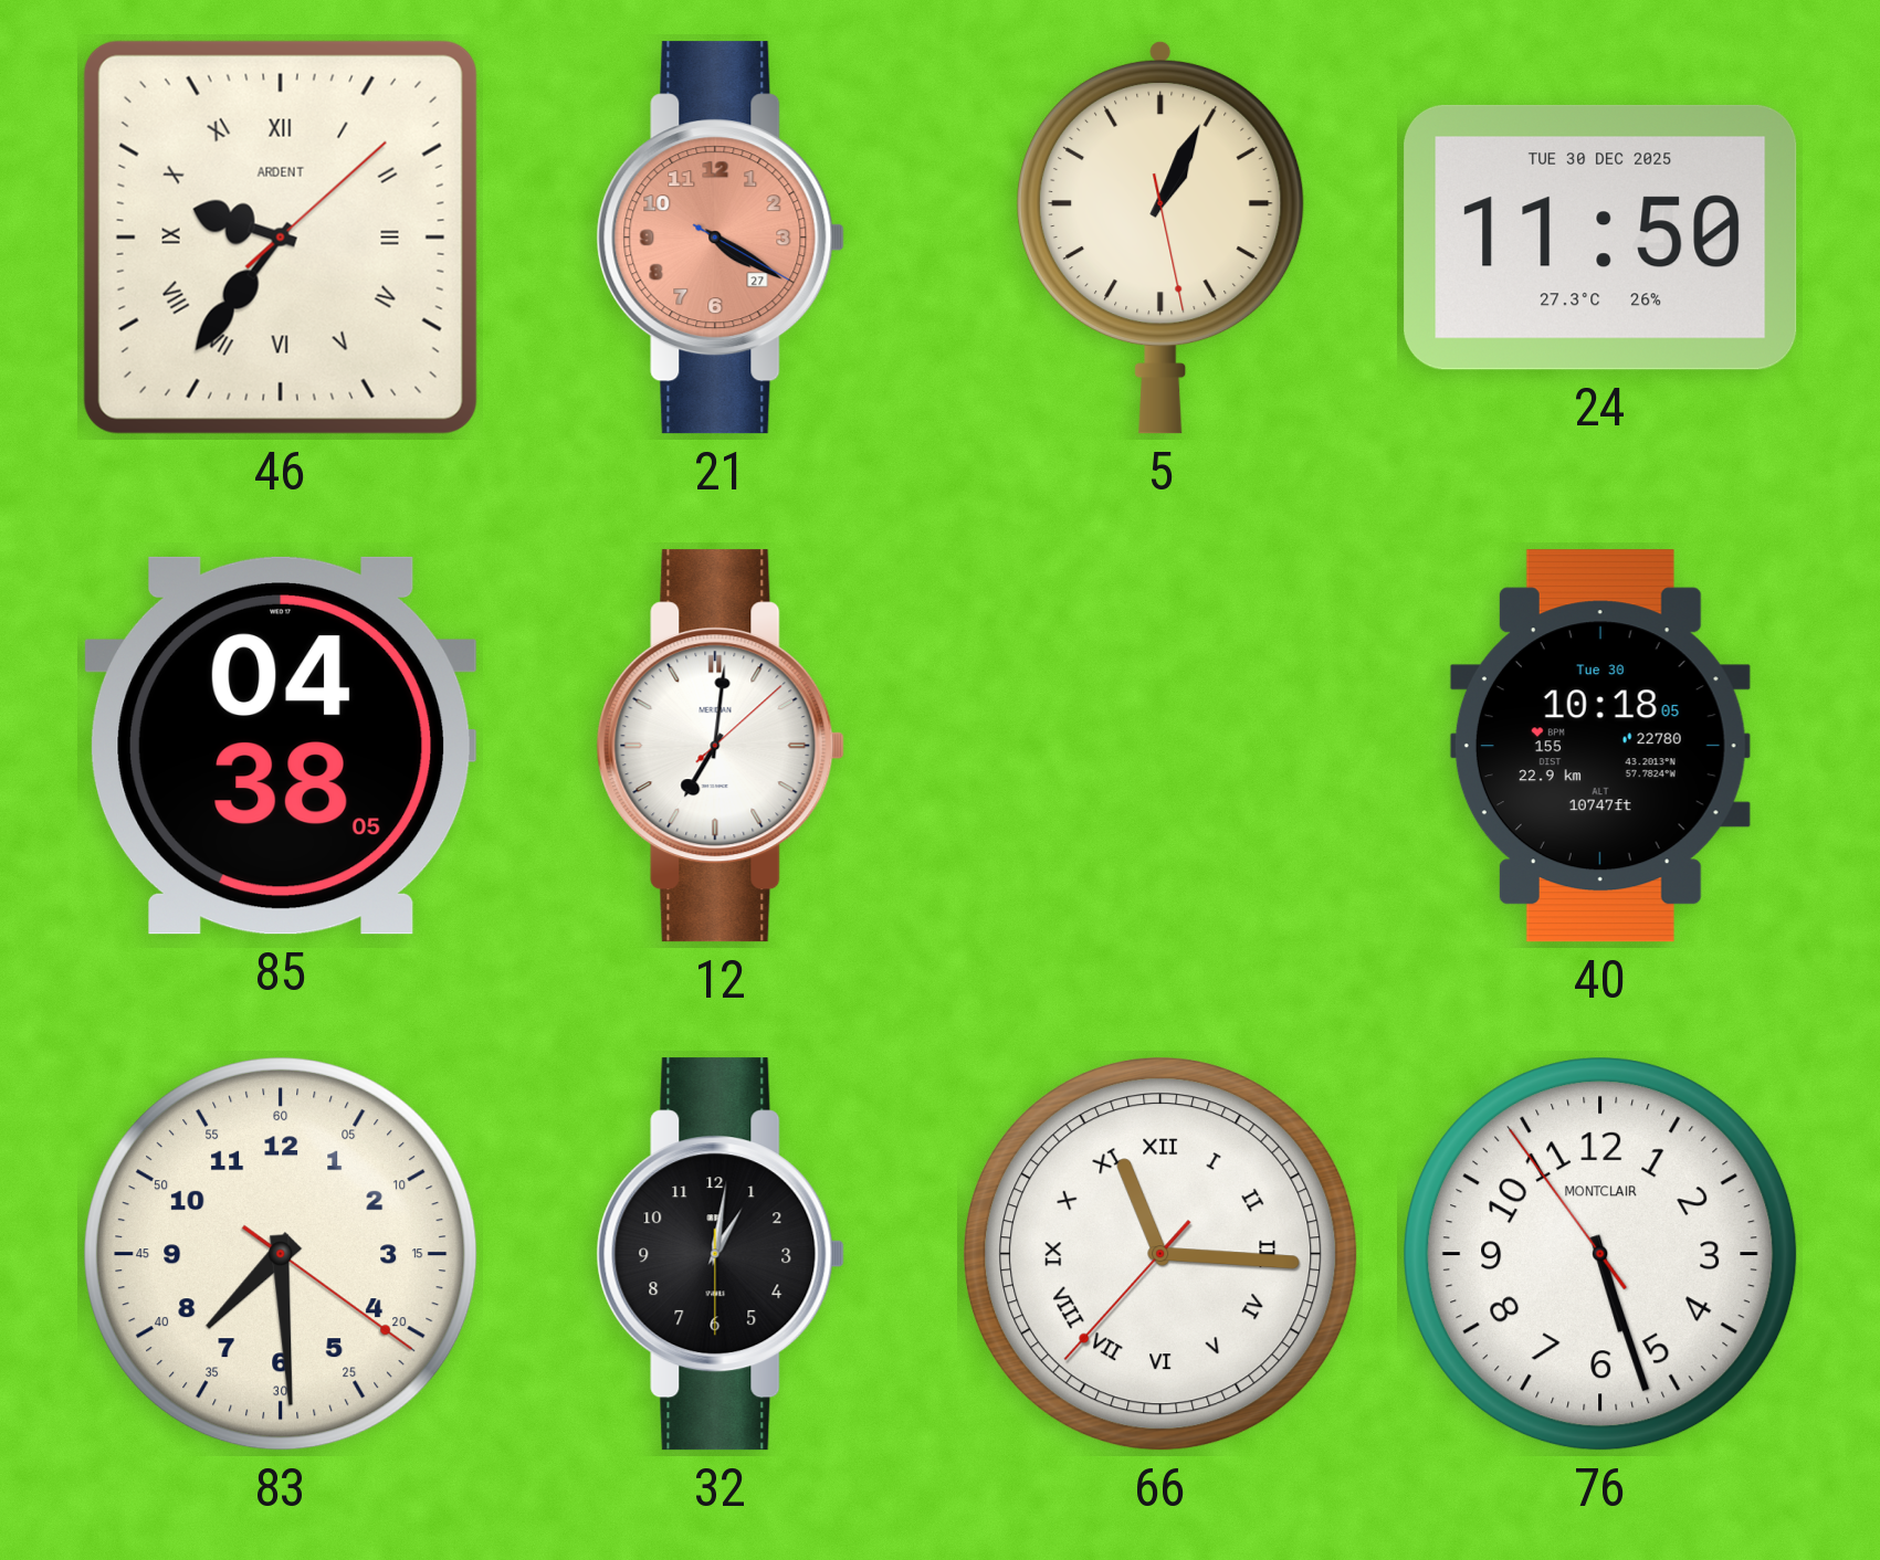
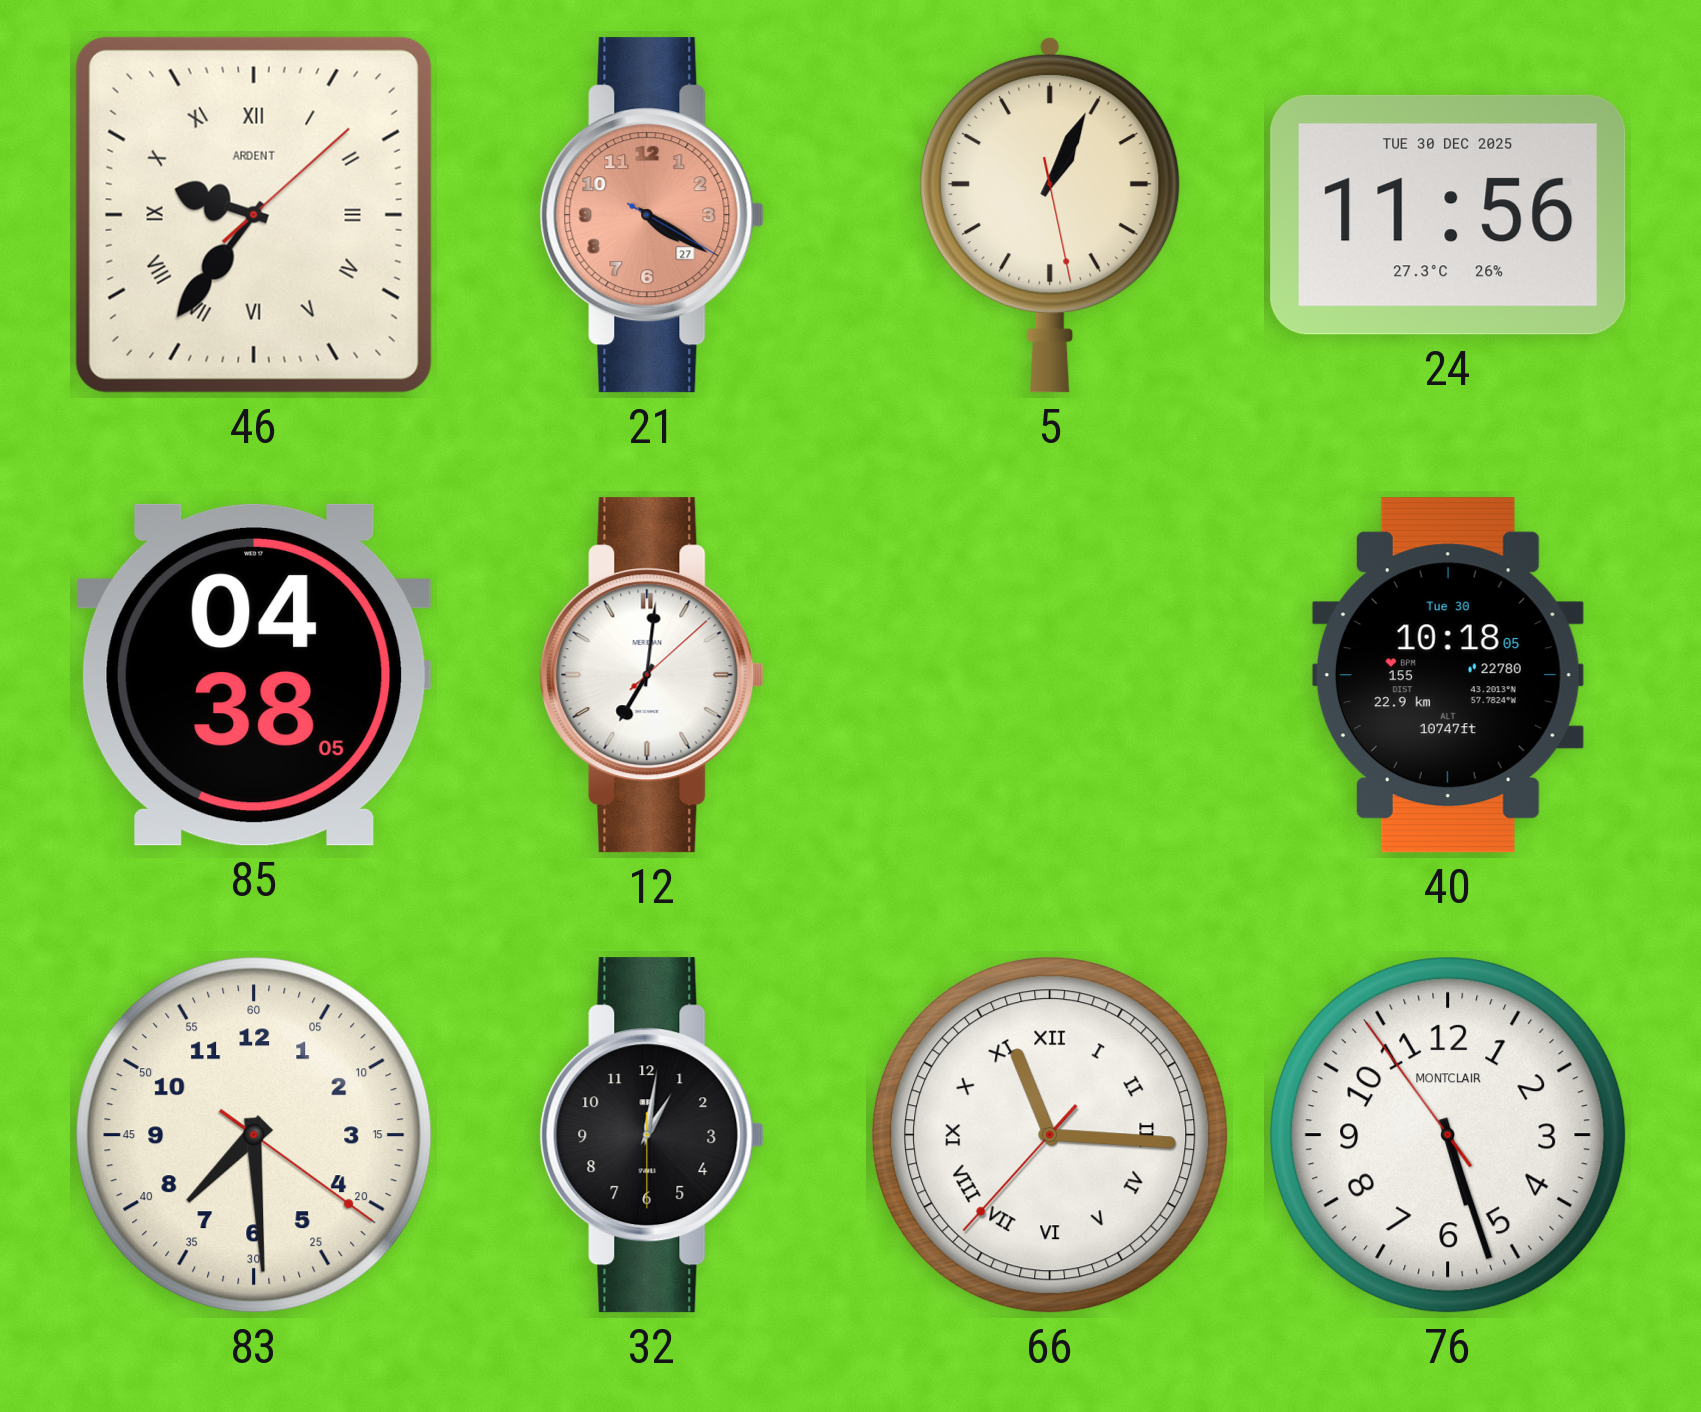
24: 11:50 -> 11:56
